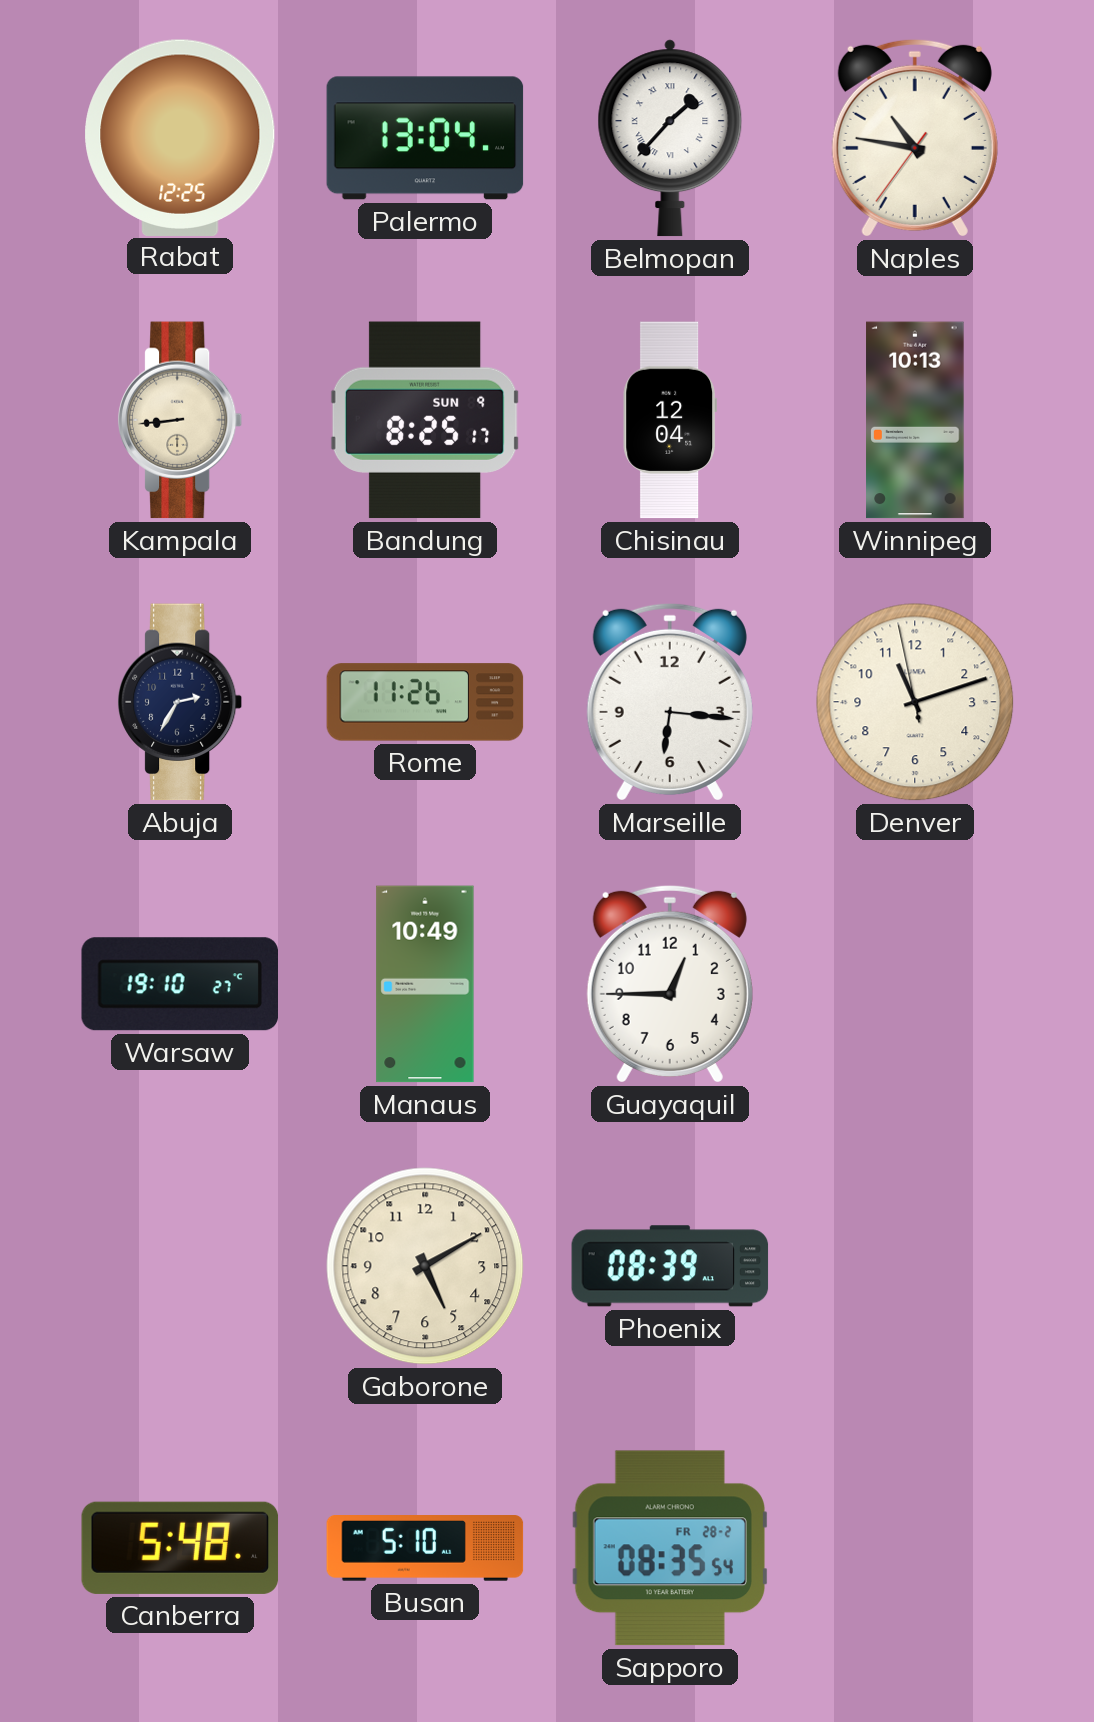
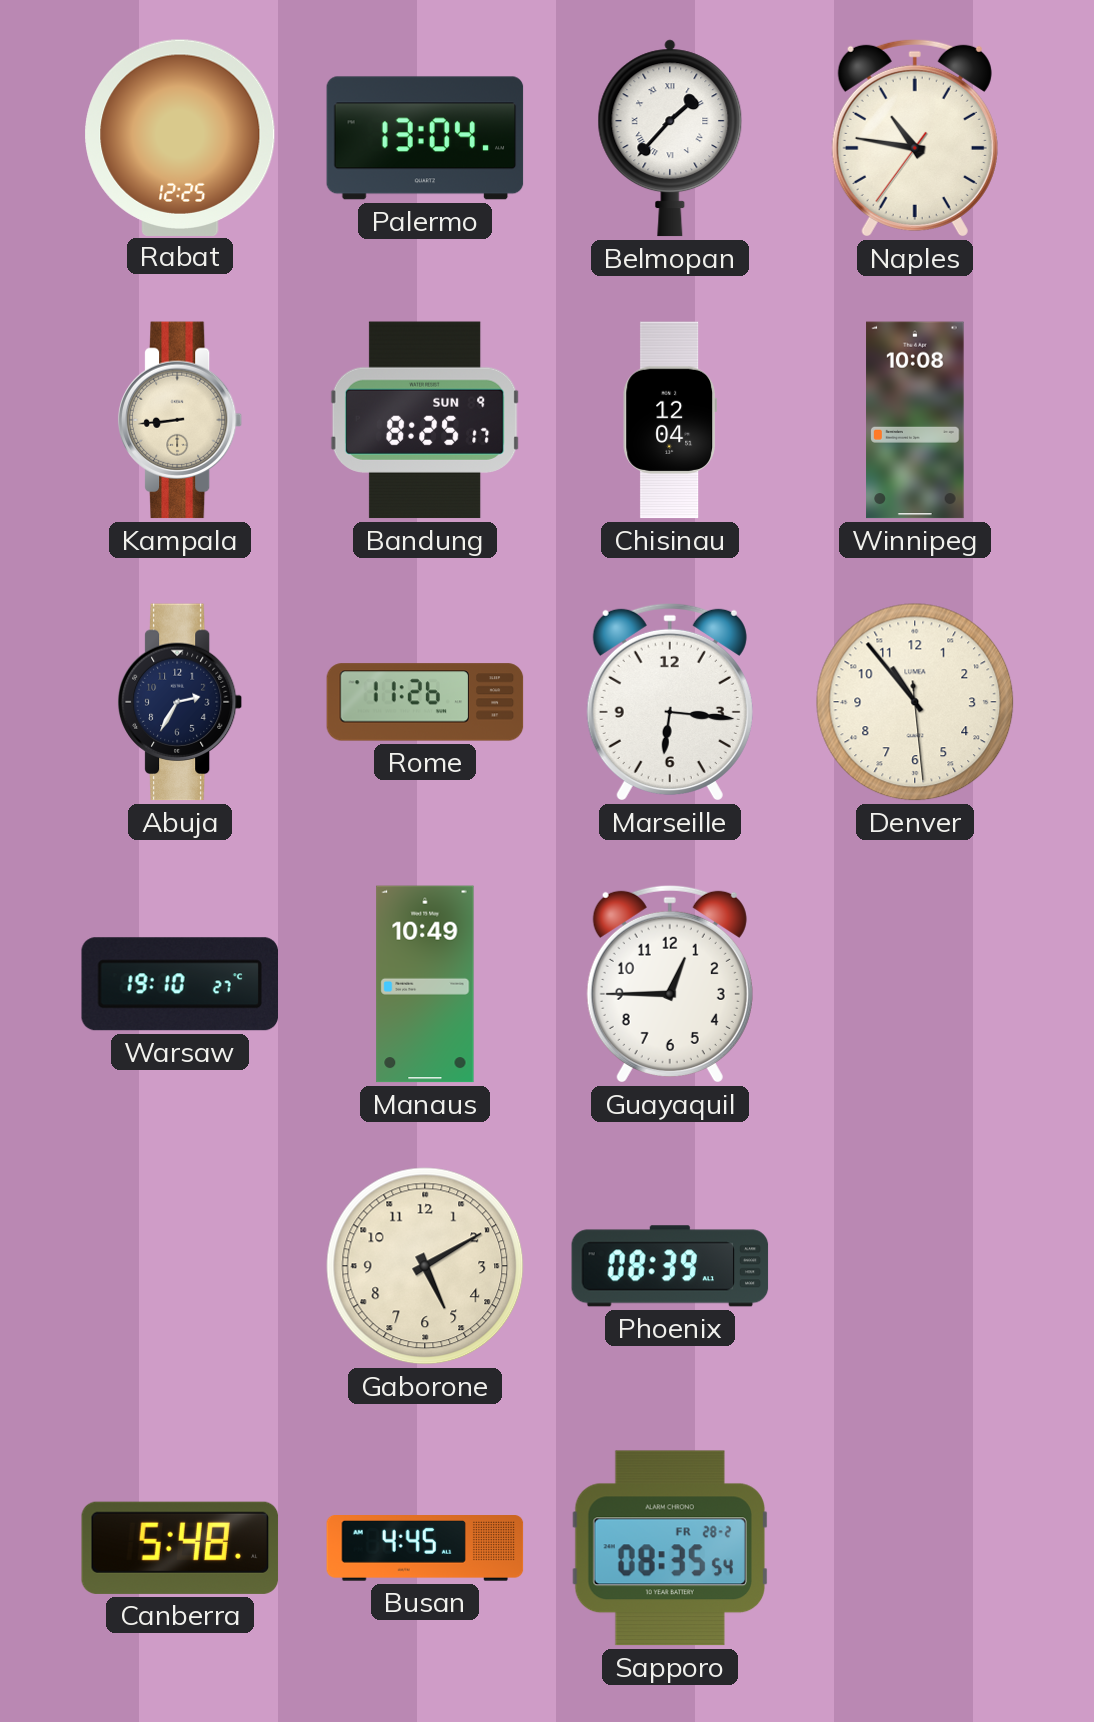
Winnipeg: 10:13 -> 10:08
Denver: 11:11 -> 10:53
Busan: 5:10 -> 4:45
